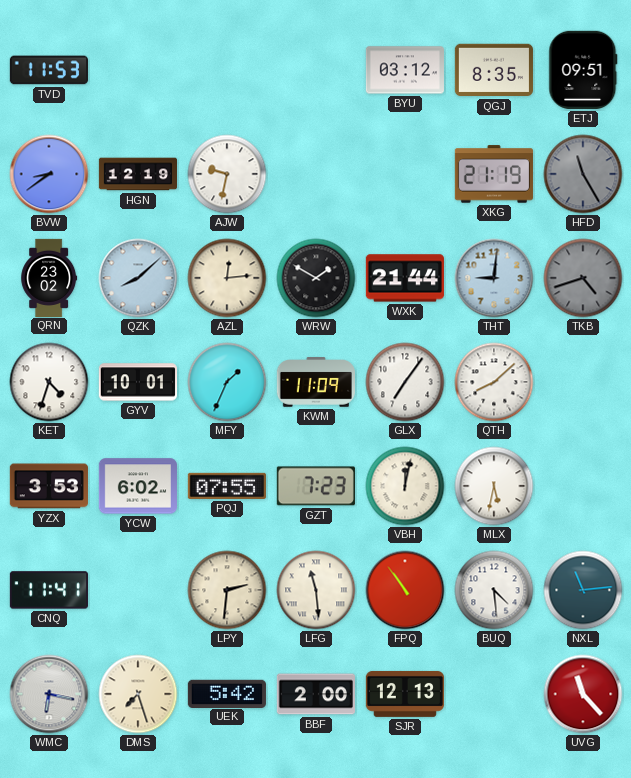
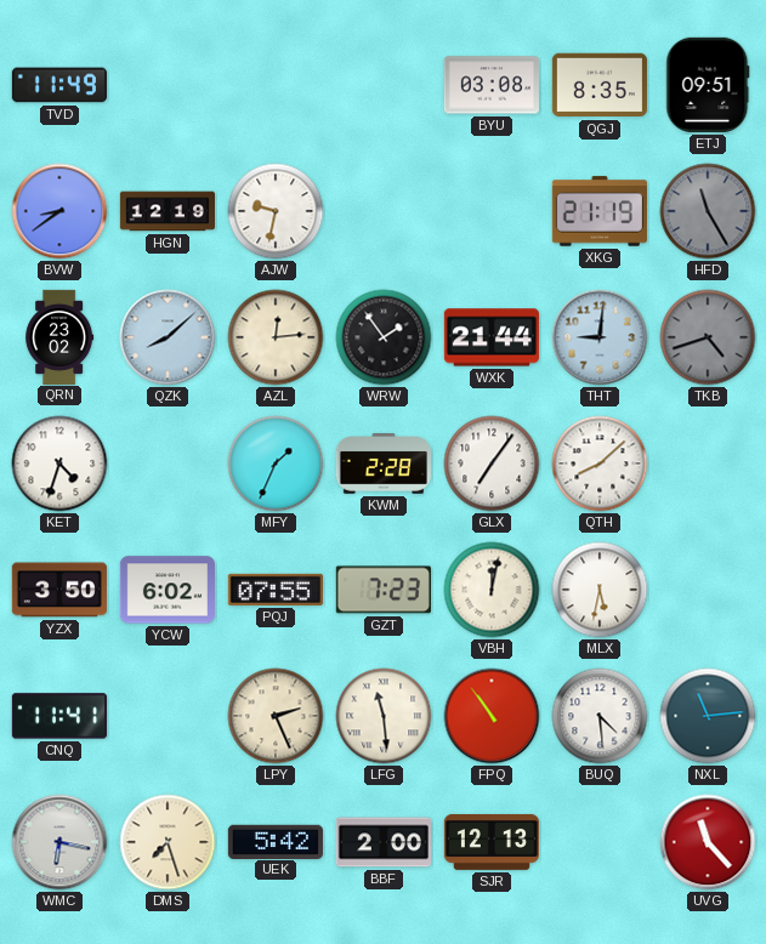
TVD: 11:53 -> 11:49
BYU: 03:12 -> 03:08
WRW: 1:50 -> 1:54
GYV: 10:01 -> none
KWM: 11:09 -> 2:28
YZX: 3:53 -> 3:50
LPY: 2:31 -> 2:26
